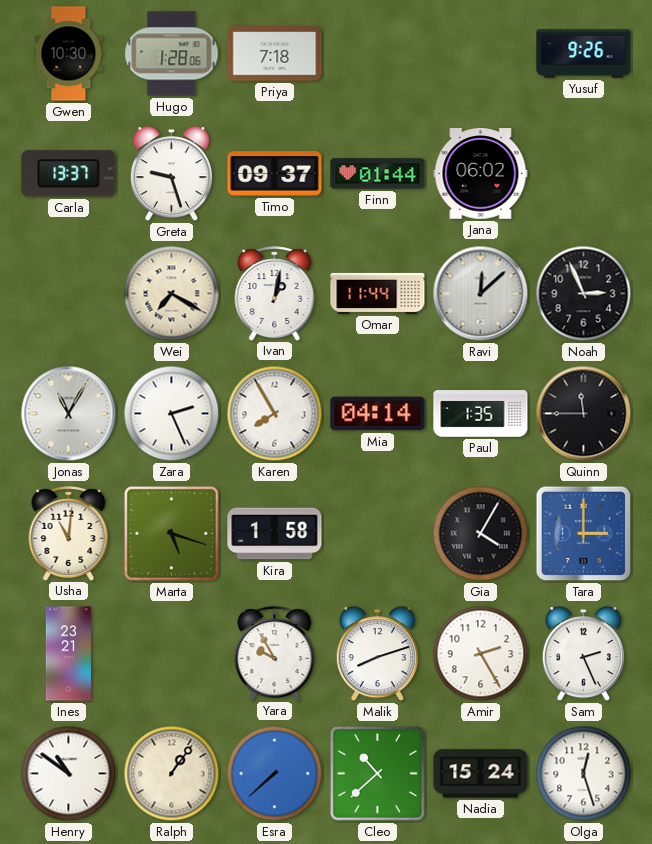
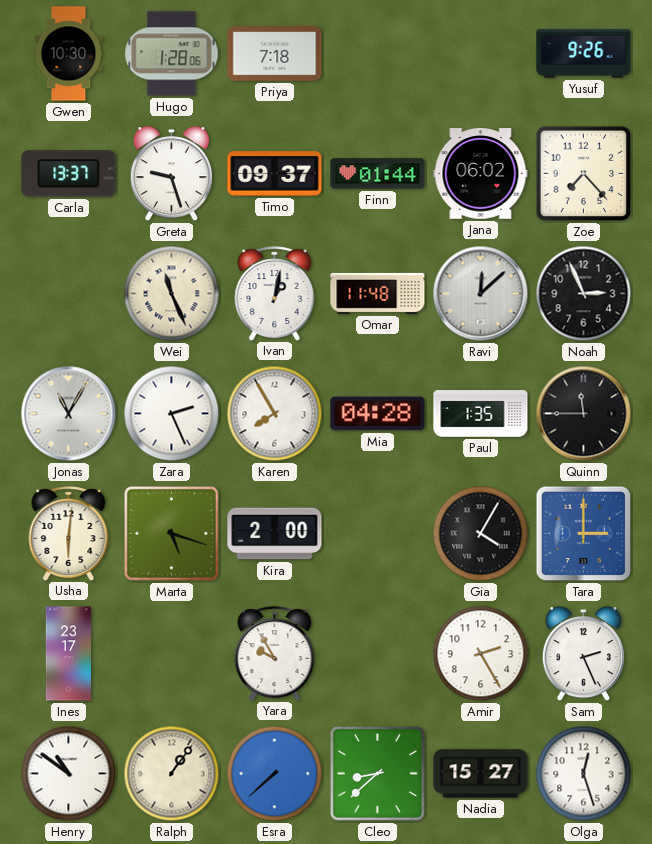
Zoe: none -> 7:23
Wei: 7:20 -> 11:26
Omar: 11:44 -> 11:48
Mia: 04:14 -> 04:28
Usha: 11:01 -> 6:01
Kira: 1:58 -> 2:00
Ines: 23:21 -> 23:17
Malik: 8:12 -> none
Cleo: 10:38 -> 8:38
Nadia: 15:24 -> 15:27
